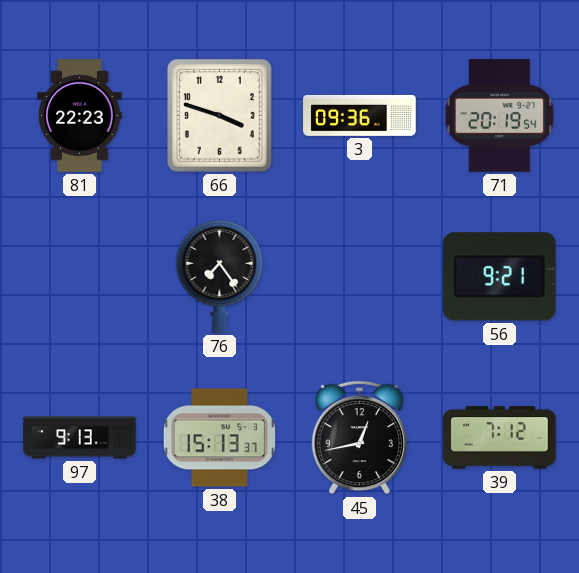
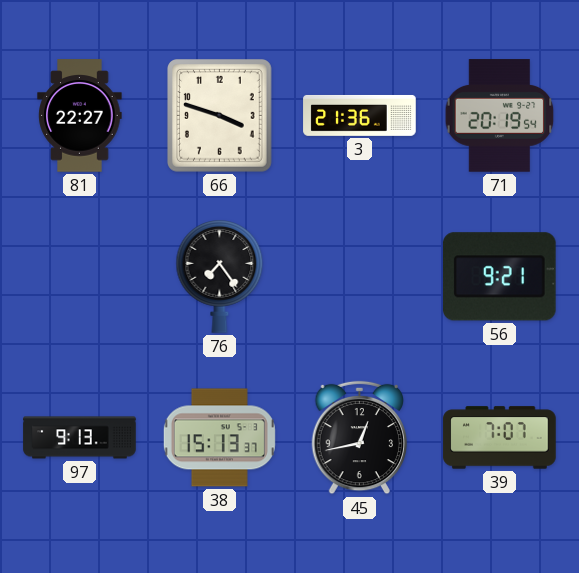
81: 22:23 -> 22:27
3: 09:36 -> 21:36
39: 7:12 -> 7:07
